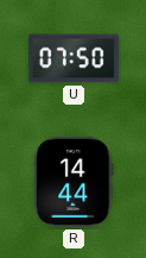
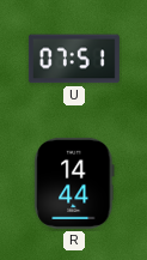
U: 07:50 -> 07:51
